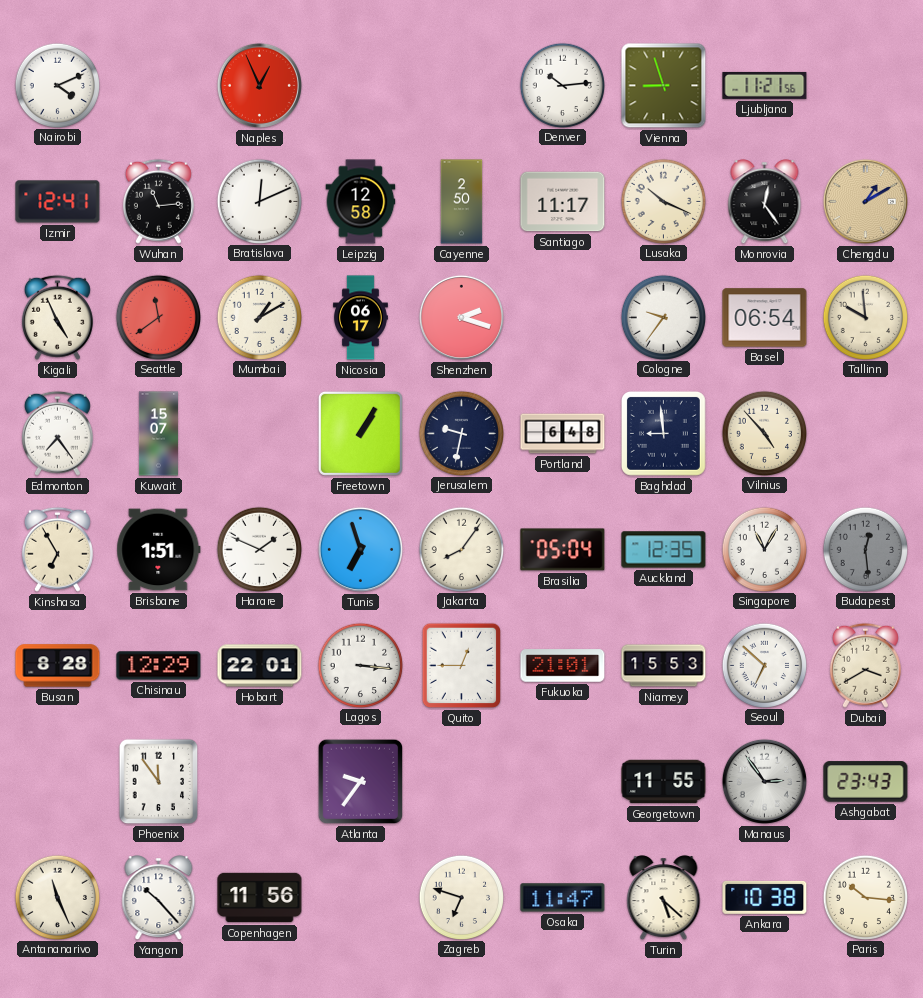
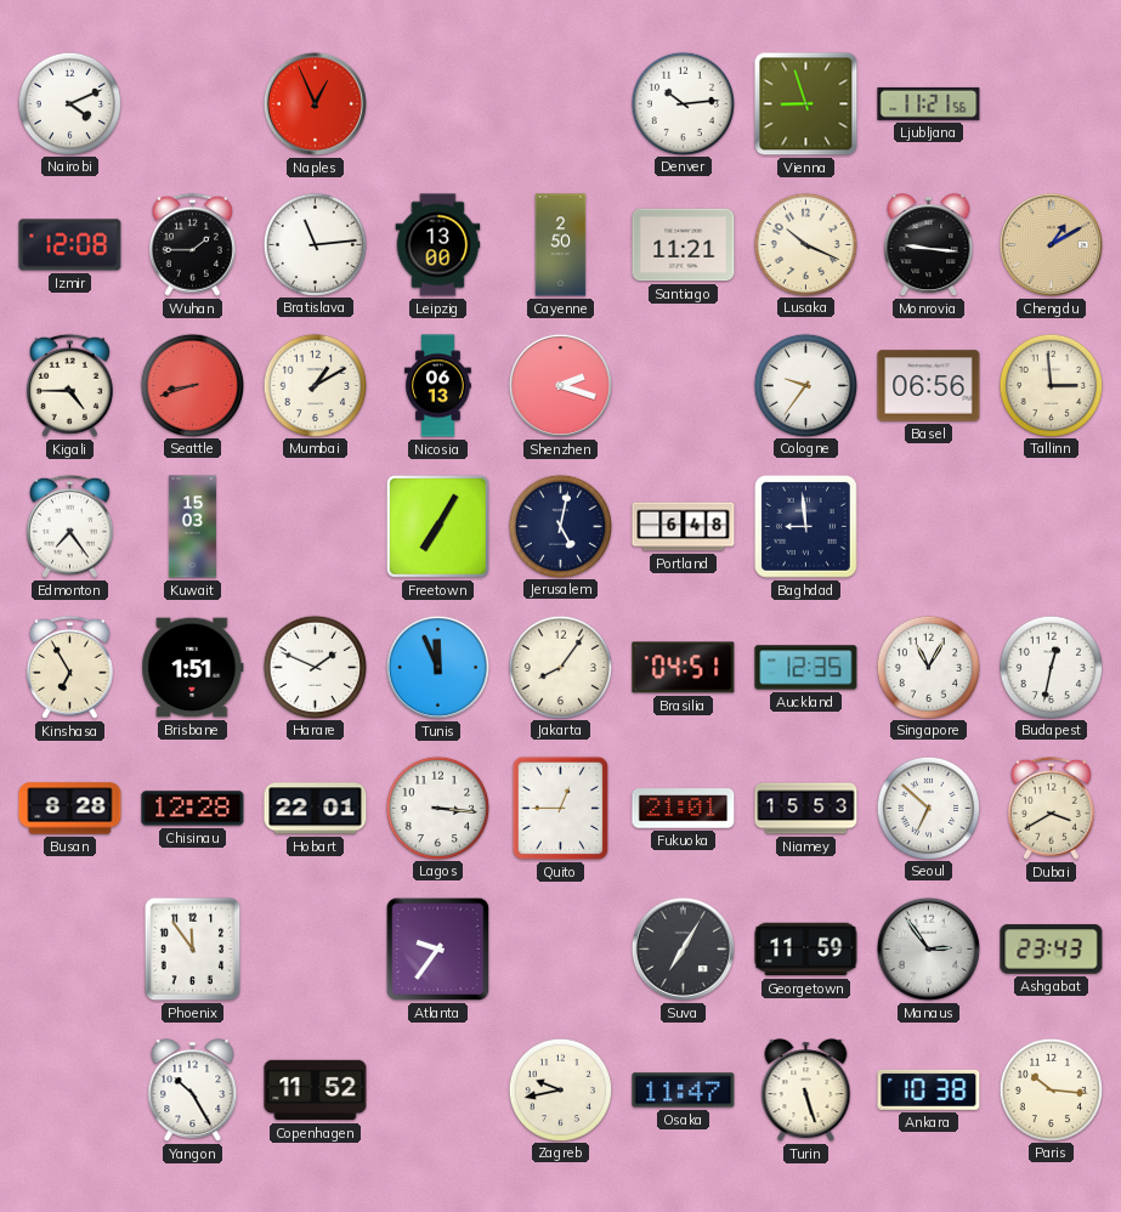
Izmir: 12:41 -> 12:08
Wuhan: 11:14 -> 1:45
Bratislava: 12:11 -> 11:14
Leipzig: 12:58 -> 13:00
Santiago: 11:17 -> 11:21
Monrovia: 12:24 -> 9:16
Kigali: 4:56 -> 4:45
Seattle: 11:39 -> 8:42
Nicosia: 06:17 -> 06:13
Basel: 06:54 -> 06:56
Tallinn: 9:59 -> 2:59
Kuwait: 15:07 -> 15:03
Freetown: 1:05 -> 7:05
Jerusalem: 9:32 -> 5:02
Vilnius: 4:53 -> none
Tunis: 6:57 -> 11:56
Brasilia: 05:04 -> 04:51
Budapest: 12:29 -> 12:32
Budapest dial: grey -> white
Chisinau: 12:29 -> 12:28
Suva: none -> 7:05
Georgetown: 11:55 -> 11:59
Antananarivo: 11:26 -> none
Yangon: 10:23 -> 10:25
Copenhagen: 11:56 -> 11:52
Zagreb: 6:48 -> 9:43
Turin: 5:22 -> 5:27
